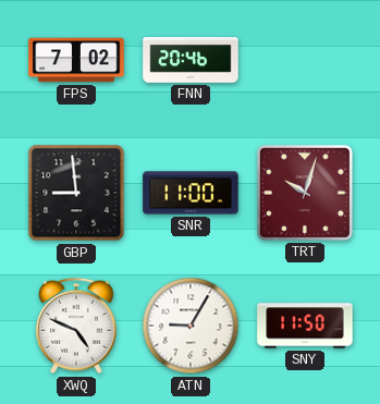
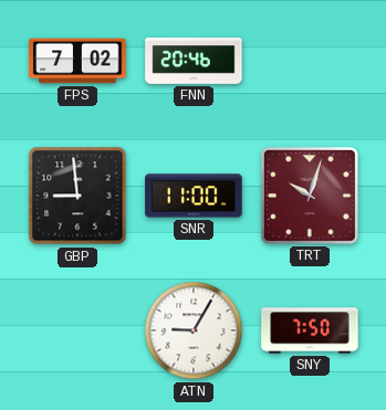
XWQ: 4:49 -> none
SNY: 11:50 -> 7:50
